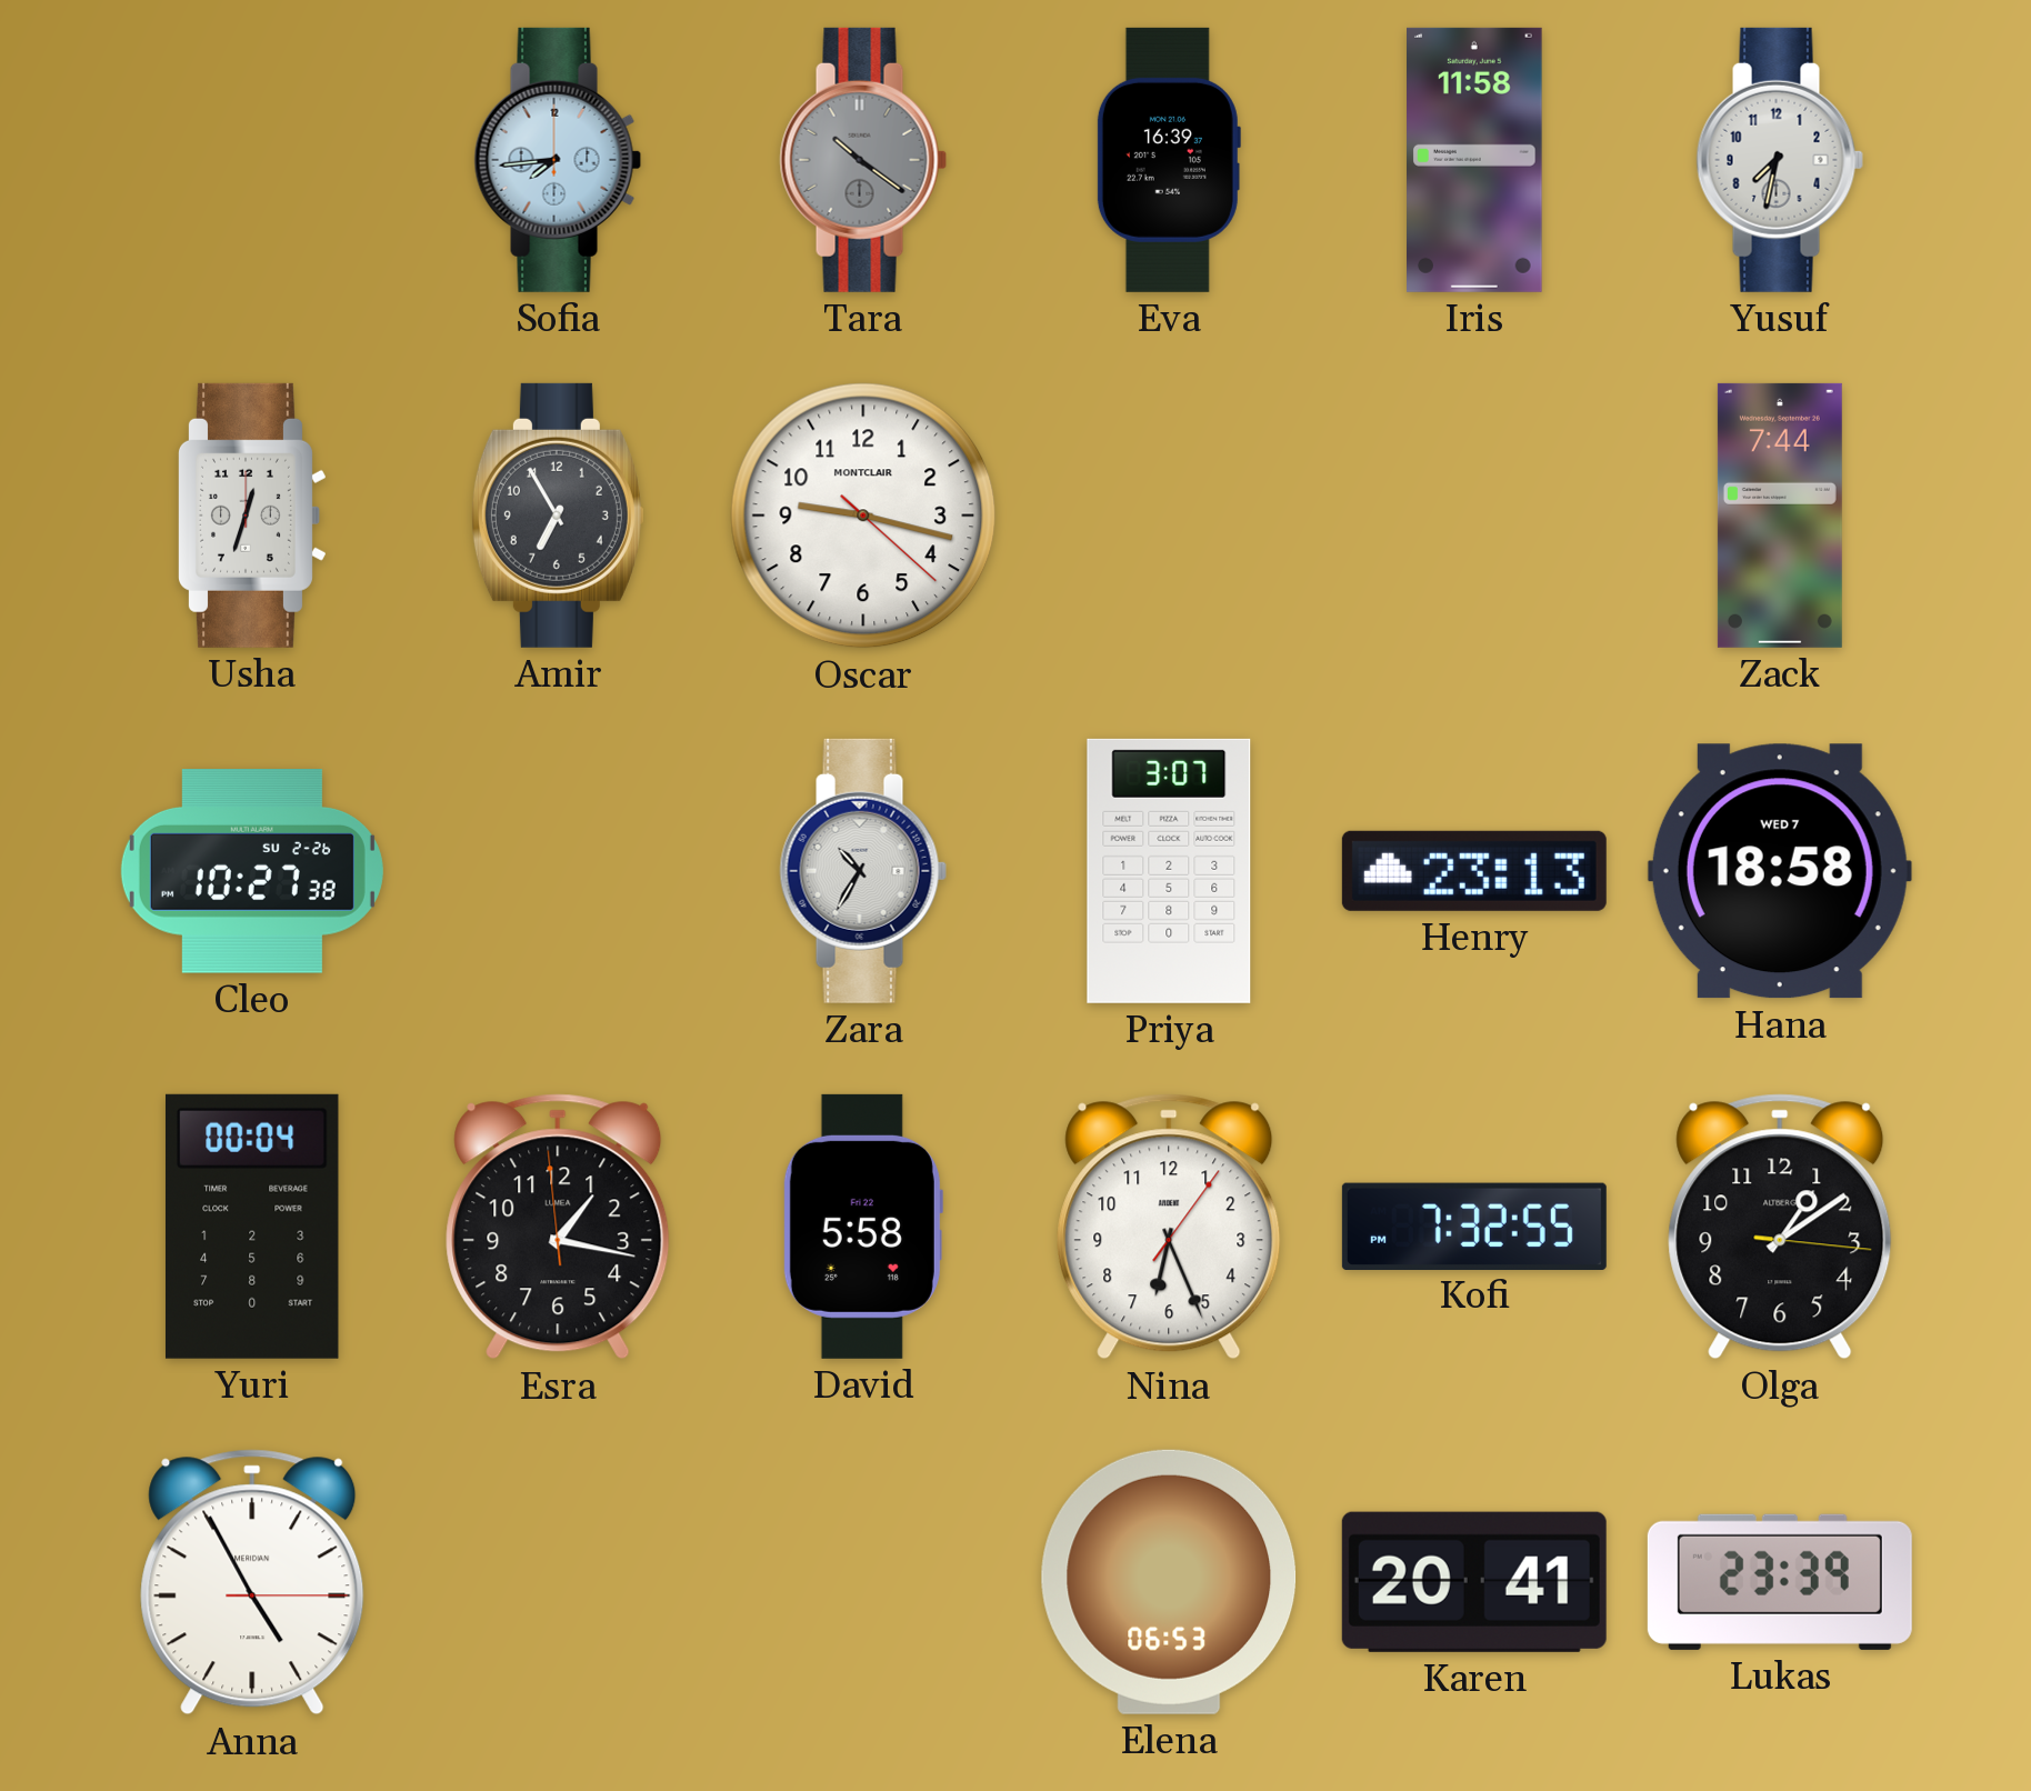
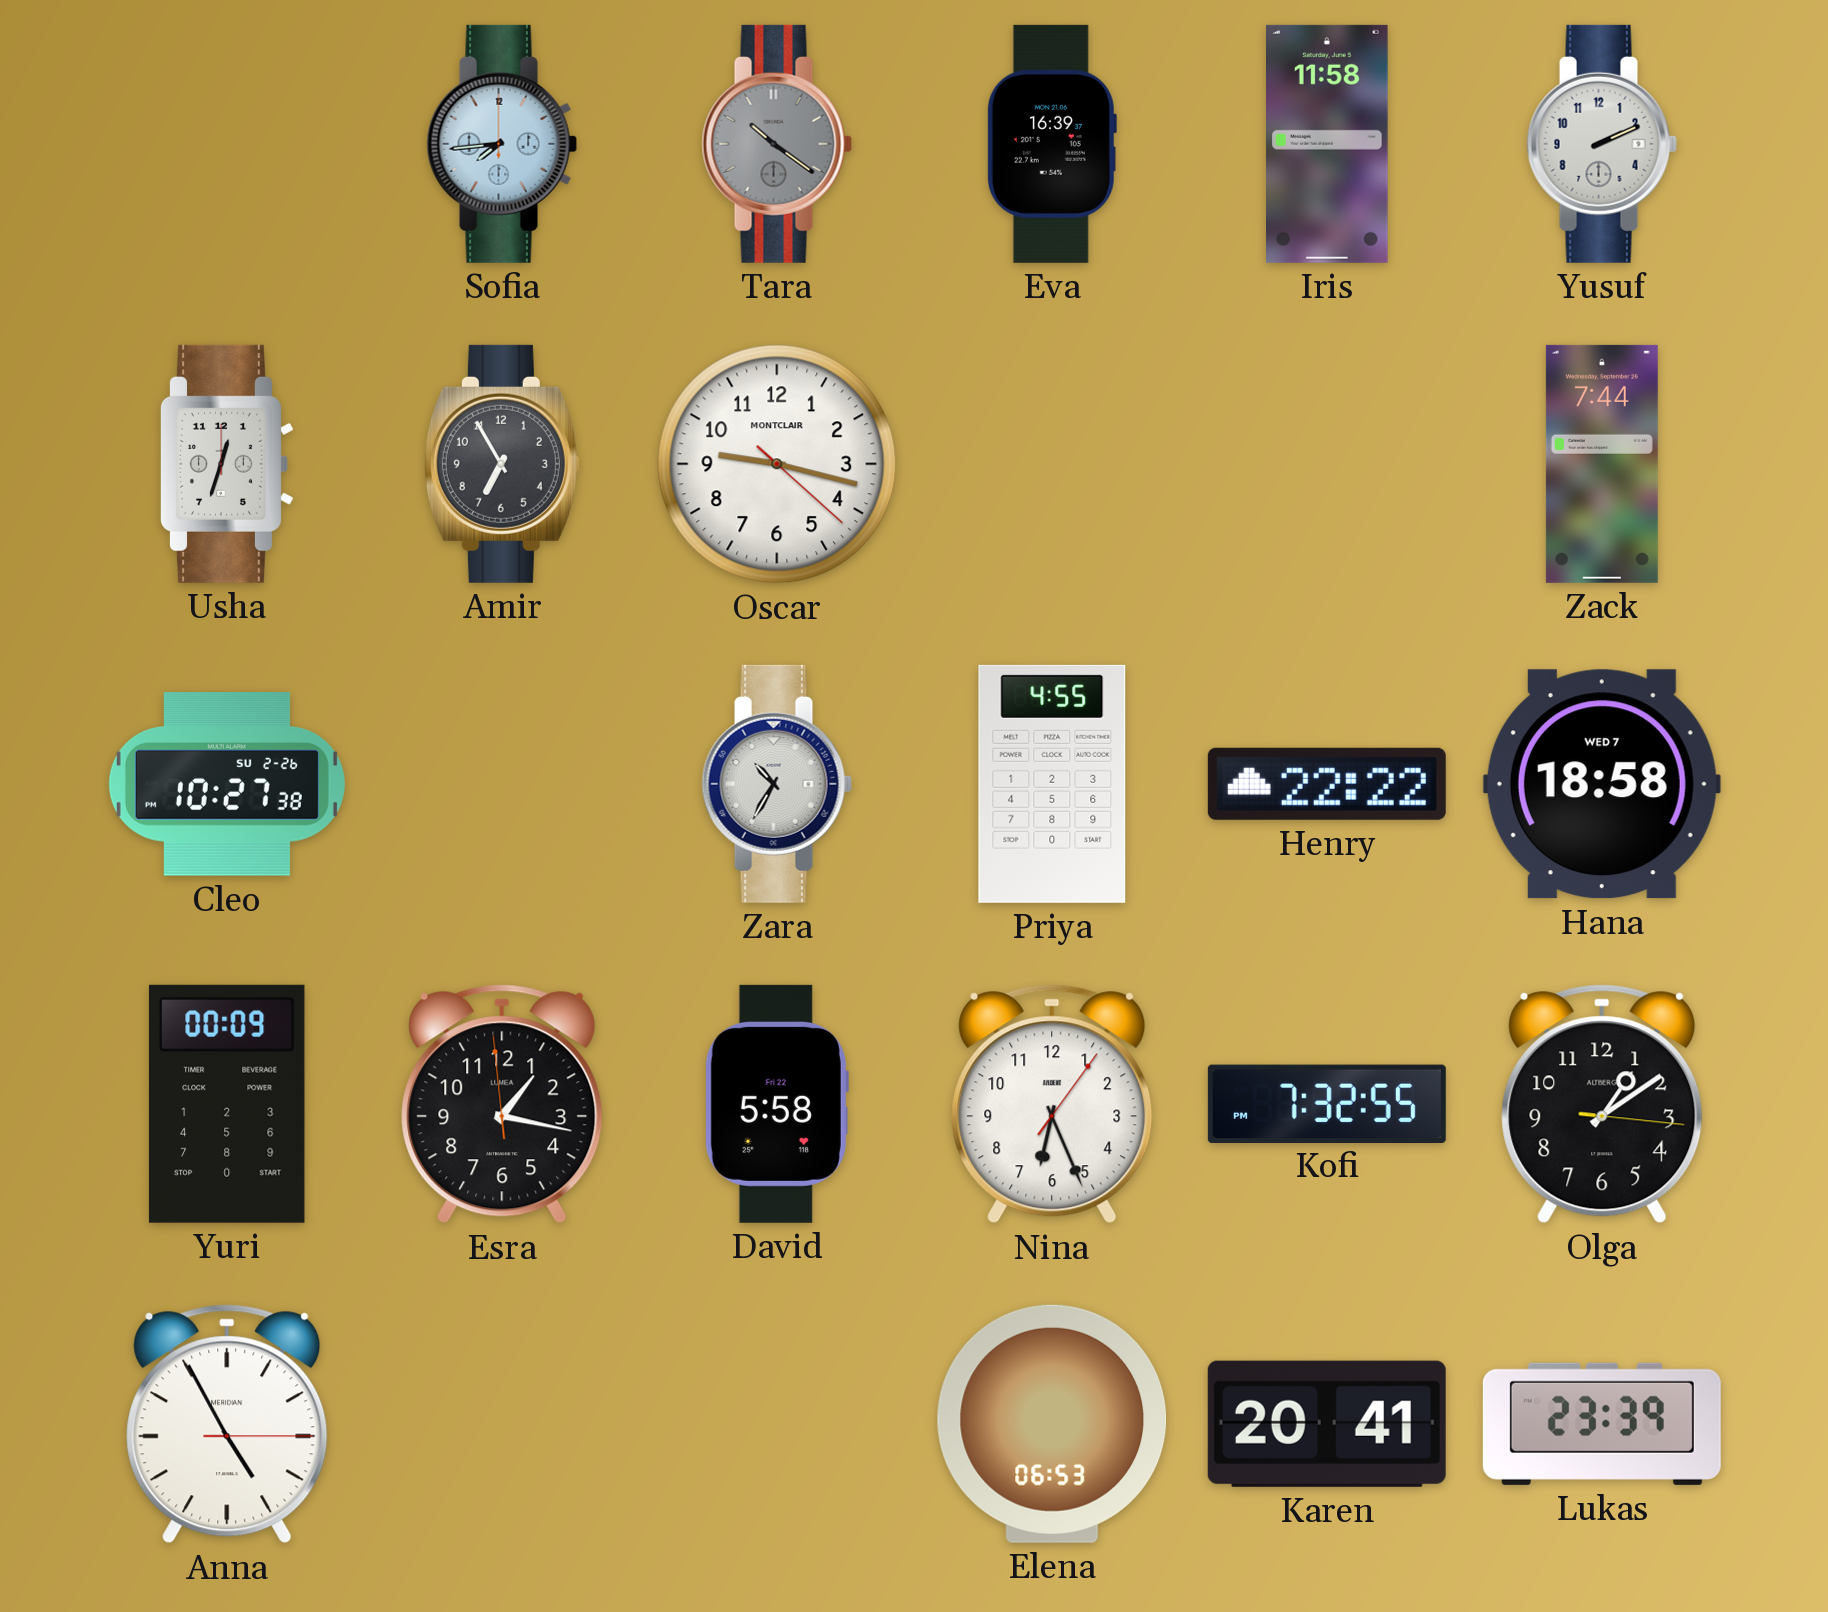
Yusuf: 7:32 -> 2:11
Priya: 3:07 -> 4:55
Henry: 23:13 -> 22:22
Yuri: 00:04 -> 00:09
